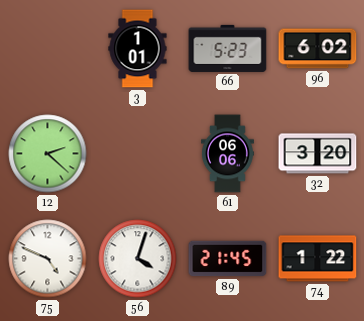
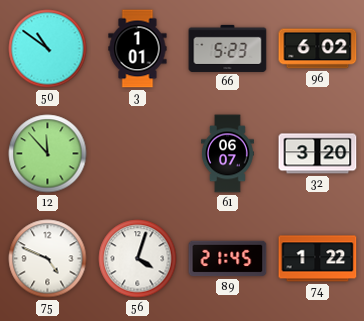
50: none -> 10:51
12: 2:22 -> 11:53
61: 06:06 -> 06:07
